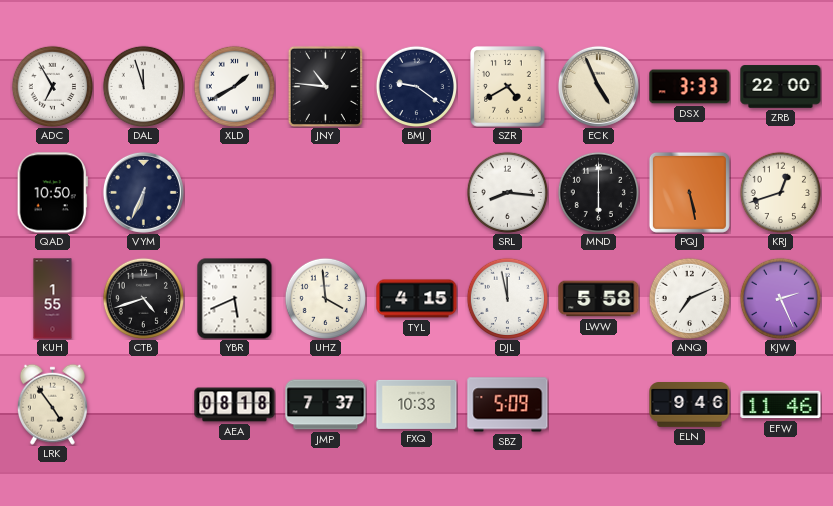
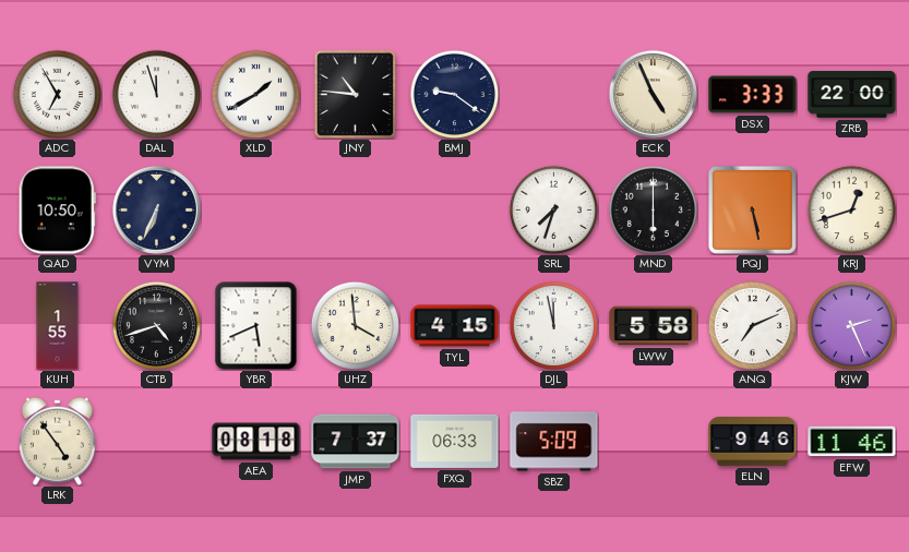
SZR: 4:40 -> none
SRL: 8:16 -> 7:33
FXQ: 10:33 -> 06:33
